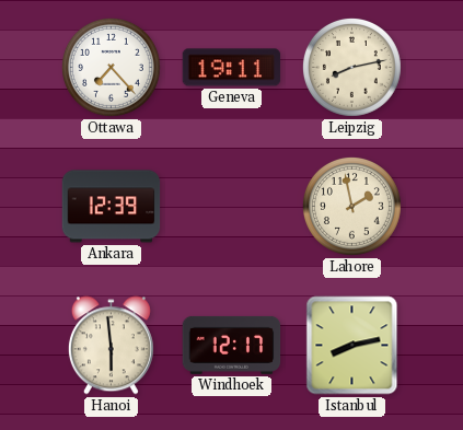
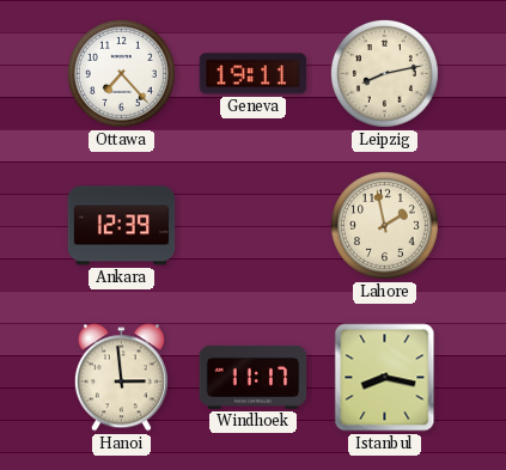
Hanoi: 5:59 -> 2:59
Windhoek: 12:17 -> 11:17
Istanbul: 8:13 -> 8:17
